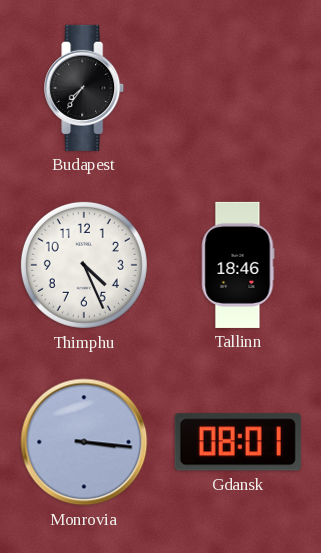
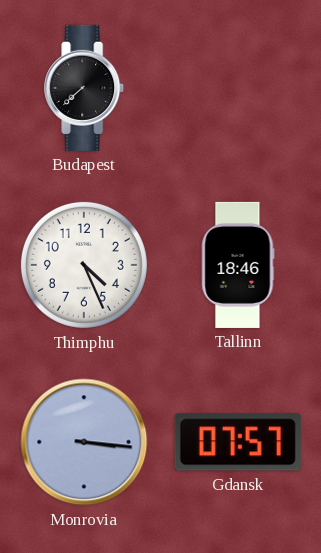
Budapest: 7:36 -> 7:38
Gdansk: 08:01 -> 07:57
